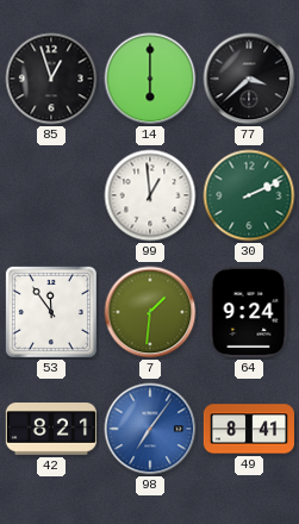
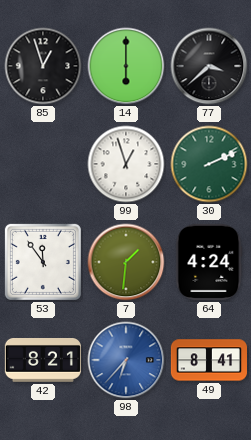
99: 12:59 -> 12:57
64: 9:24 -> 4:24
98: 7:06 -> 6:37
